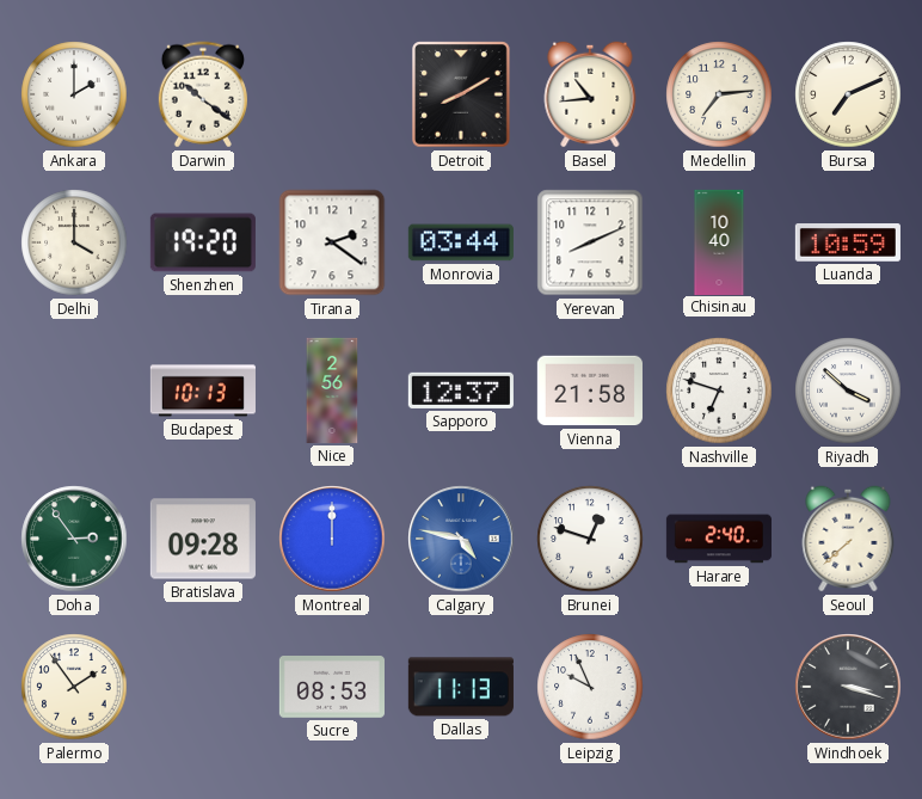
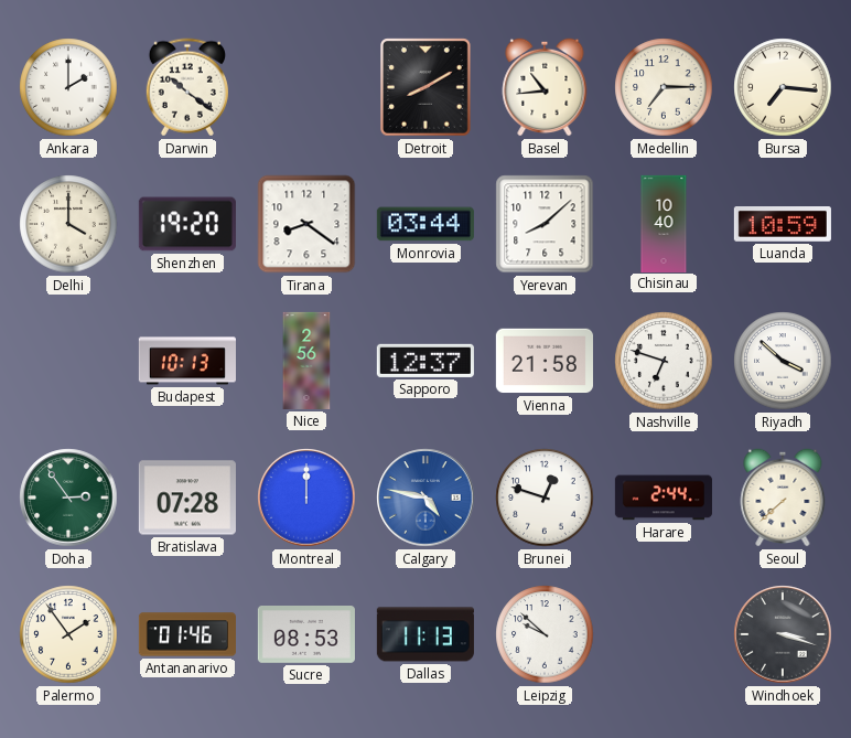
Medellin: 7:14 -> 7:15
Bursa: 7:11 -> 7:16
Tirana: 2:21 -> 8:21
Yerevan: 8:11 -> 8:08
Bratislava: 09:28 -> 07:28
Harare: 2:40 -> 2:44
Antananarivo: none -> 01:46
Leipzig: 9:56 -> 9:52
